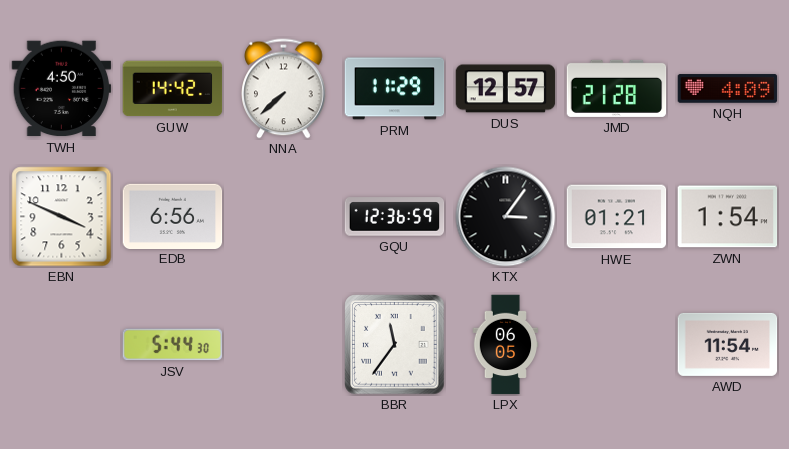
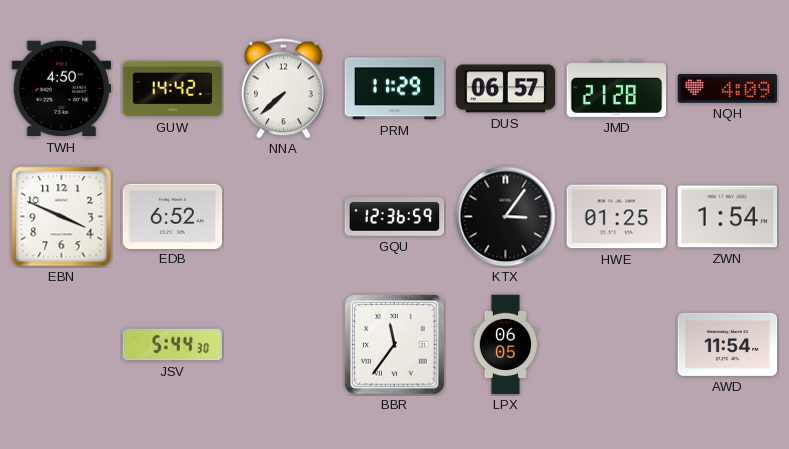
DUS: 12:57 -> 06:57
EDB: 6:56 -> 6:52
HWE: 01:21 -> 01:25
